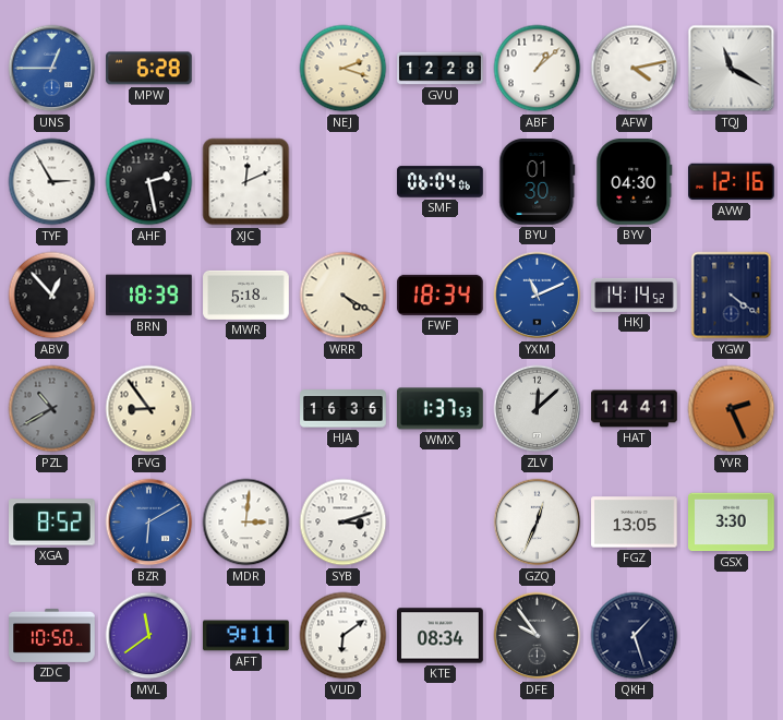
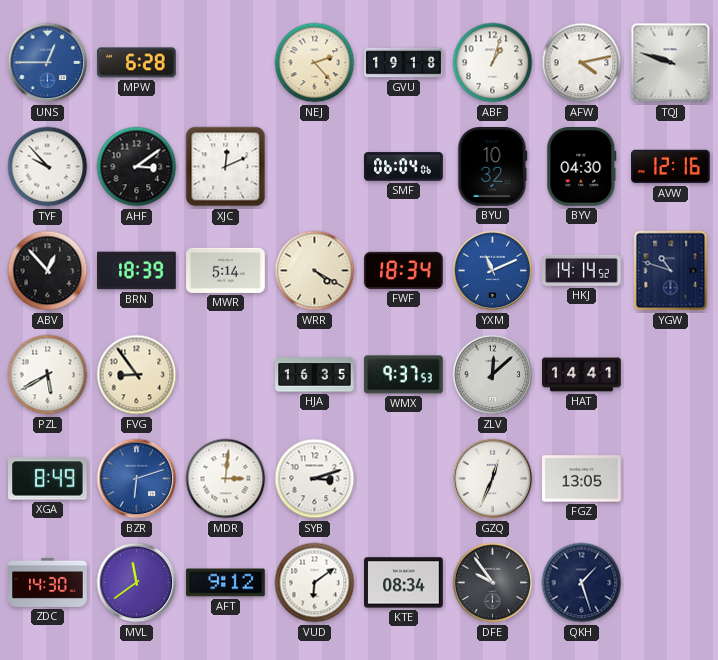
NEJ: 2:18 -> 2:23
GVU: 12:28 -> 19:18
ABF: 1:08 -> 1:03
TQJ: 11:20 -> 9:48
TYF: 2:55 -> 9:53
AHF: 2:28 -> 3:09
BYU: 01:30 -> 10:32
MWR: 5:18 -> 5:14
YGW: 4:21 -> 10:48
PZL: 10:40 -> 5:40
PZL dial: grey -> white
HJA: 16:36 -> 16:35
WMX: 1:37 -> 9:37
YVR: 2:26 -> none
XGA: 8:52 -> 8:49
BZR: 6:10 -> 6:12
GSX: 3:30 -> none
ZDC: 10:50 -> 14:30
AFT: 9:11 -> 9:12
